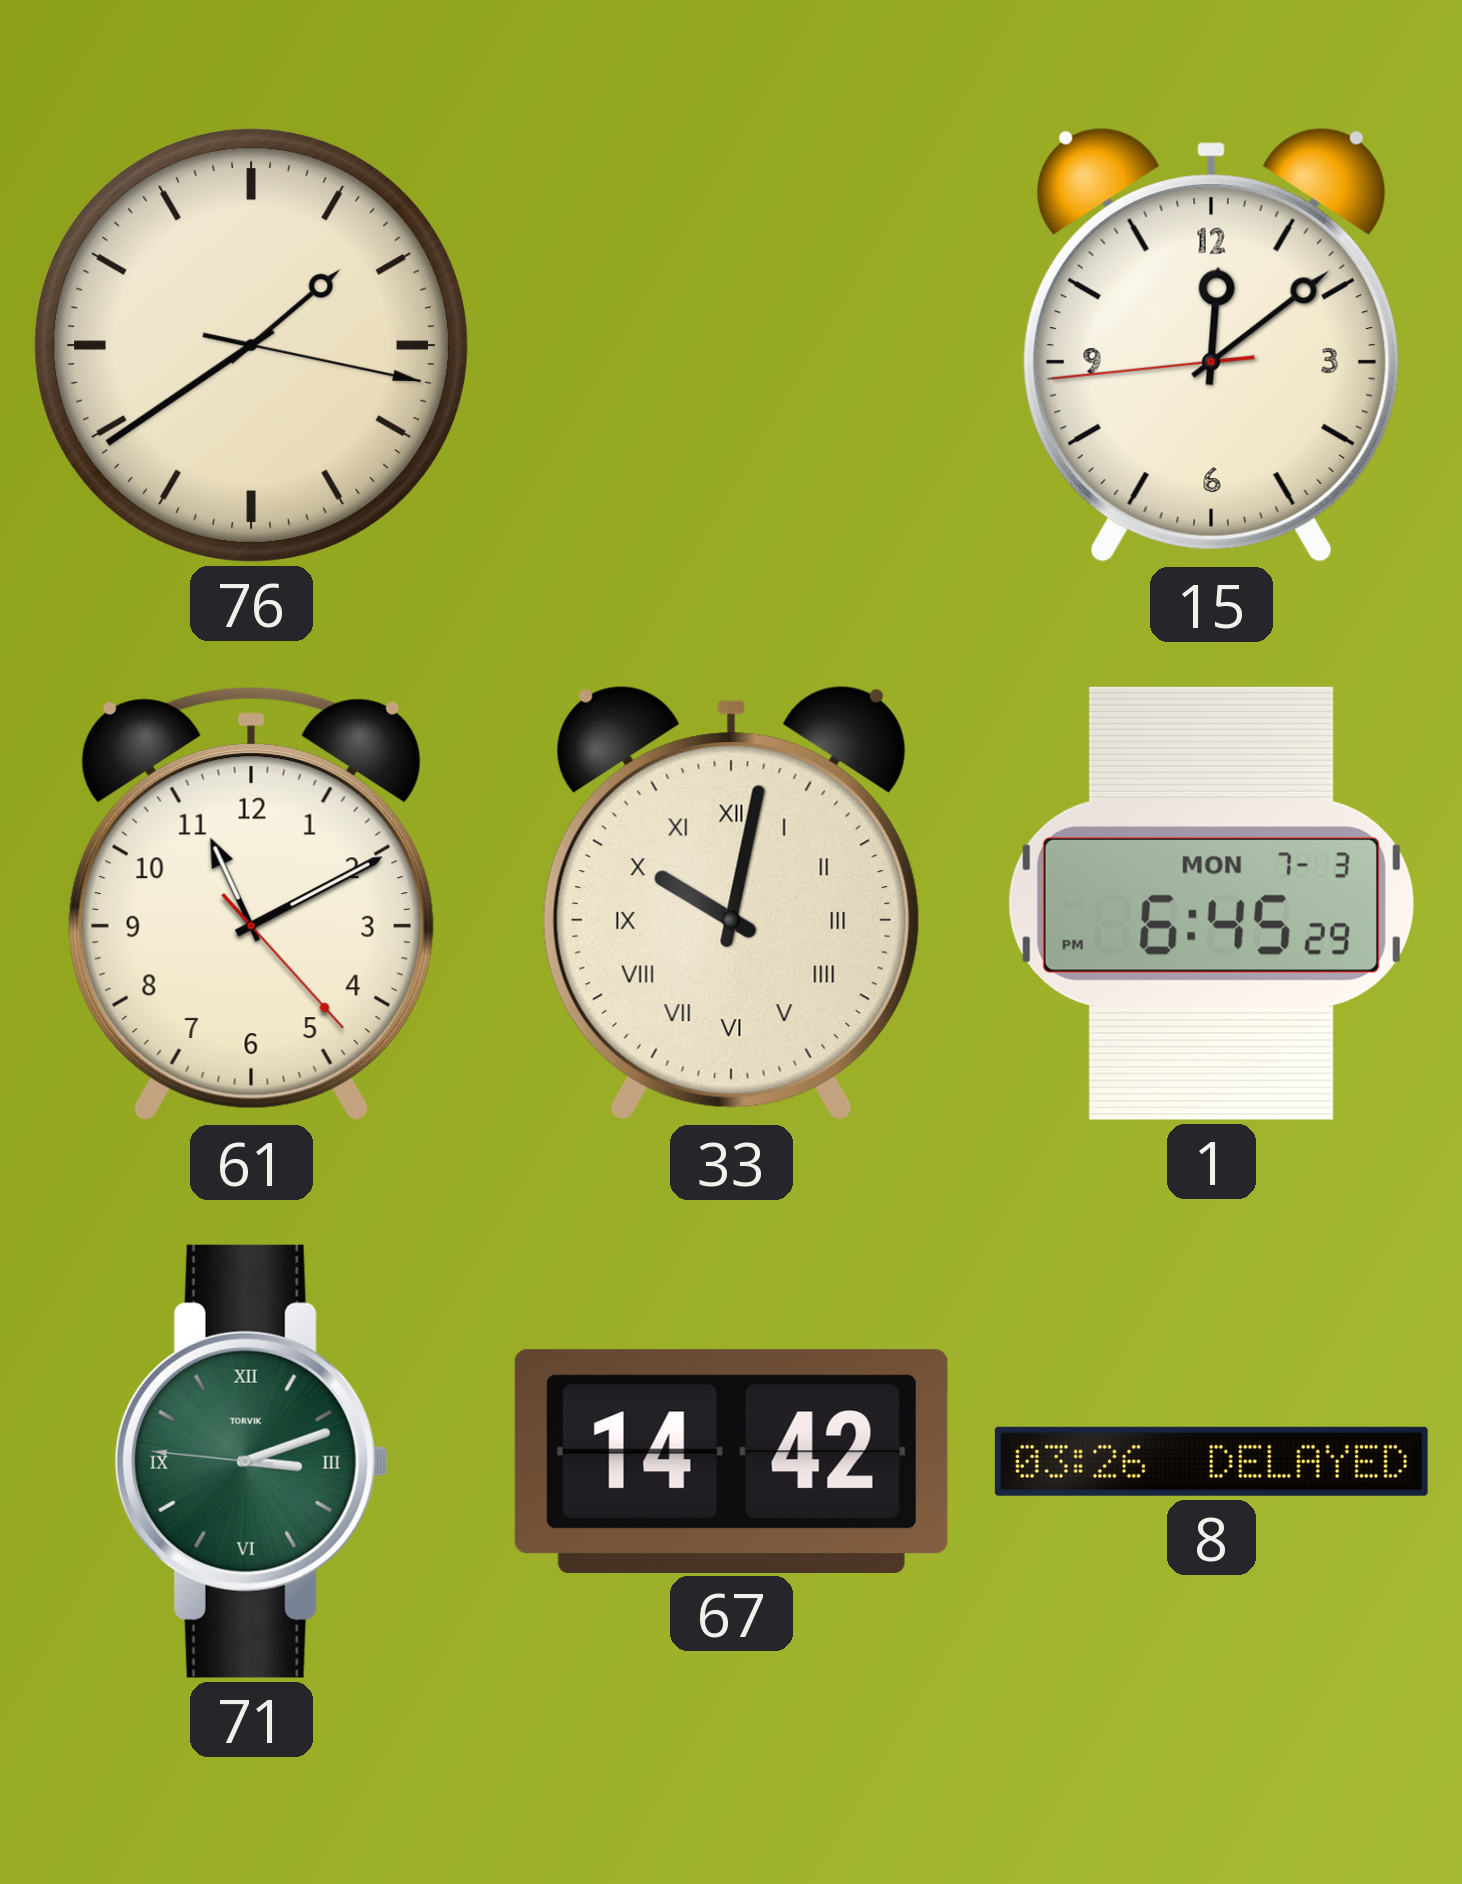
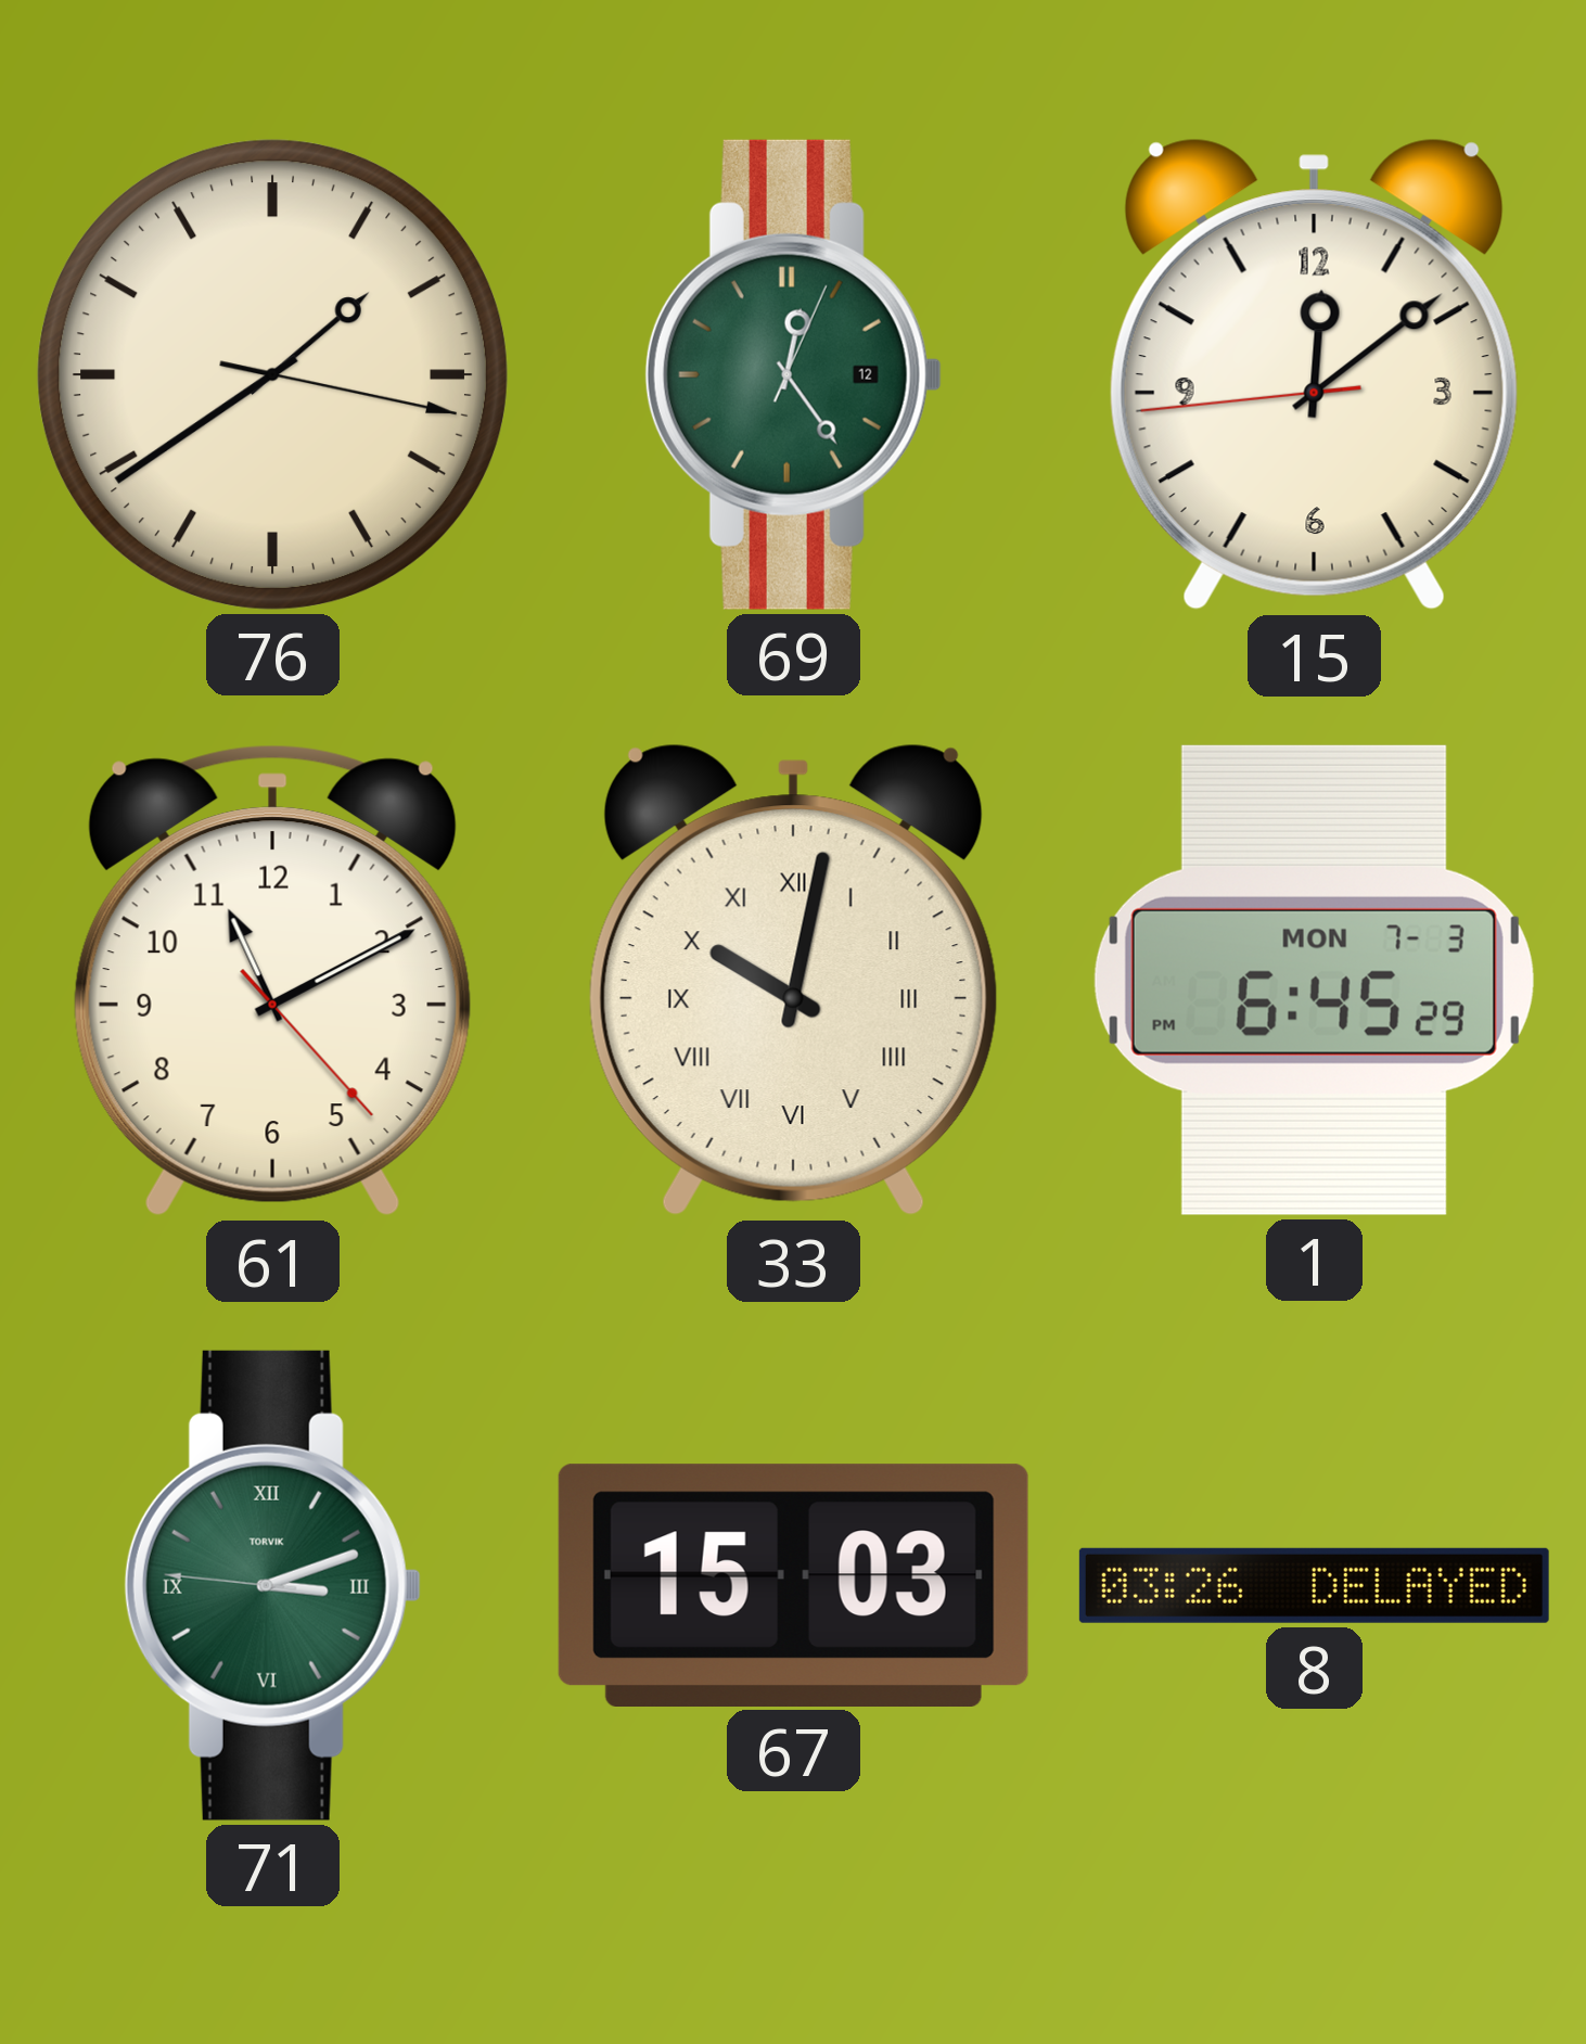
69: none -> 12:24
67: 14:42 -> 15:03
